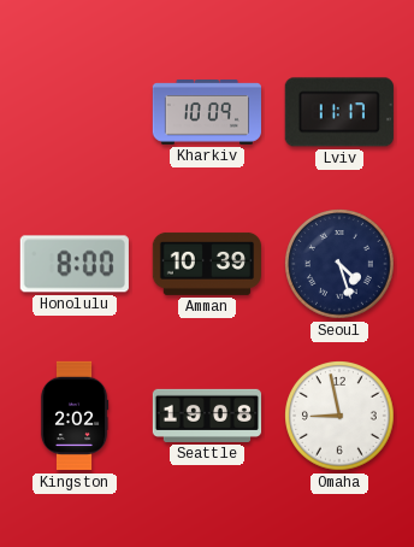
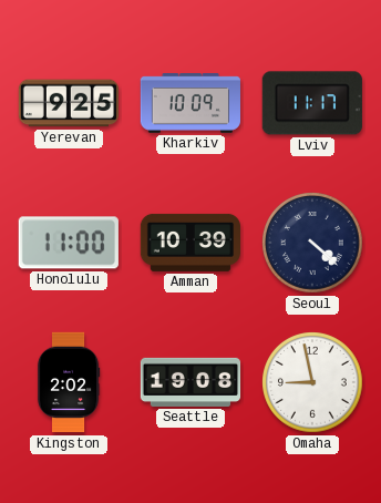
Yerevan: none -> 9:25
Honolulu: 8:00 -> 11:00
Seoul: 4:27 -> 4:22
